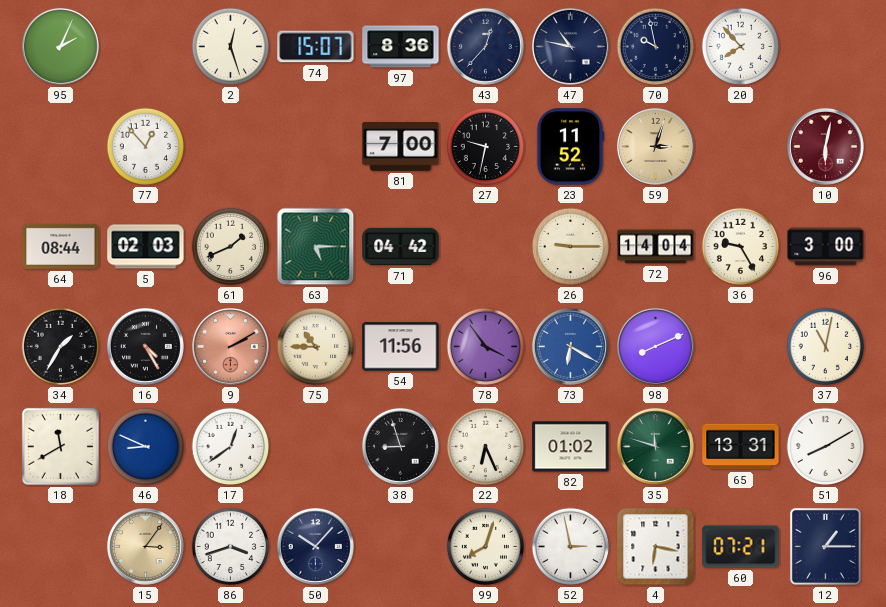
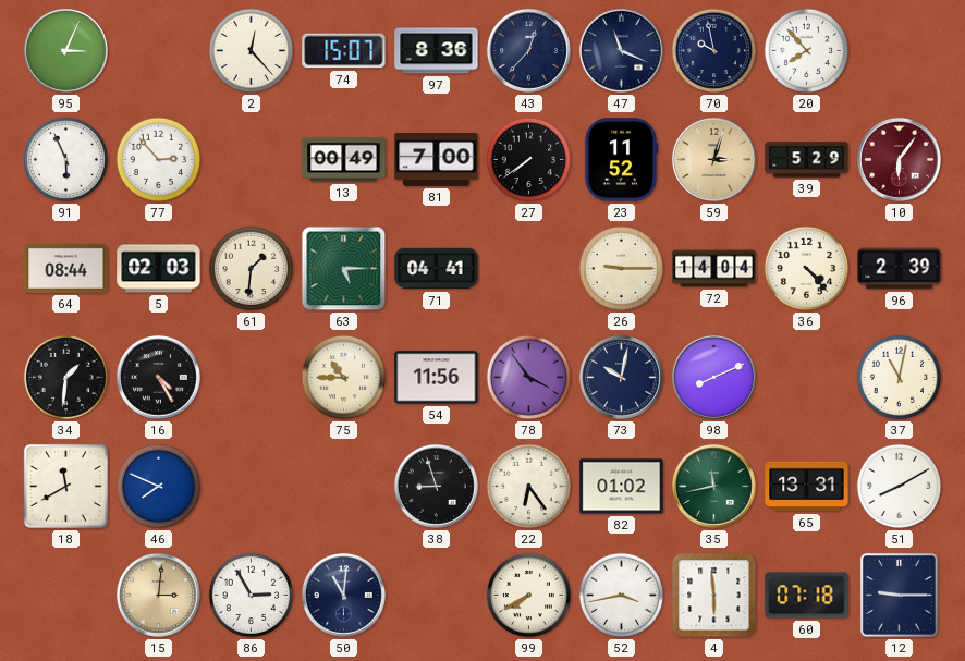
95: 2:04 -> 3:04
2: 12:27 -> 12:23
47: 10:47 -> 11:19
91: none -> 5:56
77: 12:53 -> 2:53
13: none -> 00:49
27: 9:32 -> 7:39
39: none -> 5:29
10: 6:02 -> 6:06
61: 1:41 -> 1:31
71: 04:42 -> 04:41
36: 9:25 -> 4:23
96: 3:00 -> 2:39
34: 1:35 -> 1:31
9: 2:10 -> none
73: 6:20 -> 10:02
73 dial: blue -> navy
46: 8:49 -> 7:49
17: 12:39 -> none
22: 6:26 -> 6:24
35: 11:48 -> 11:43
15: 3:06 -> 3:01
86: 3:42 -> 2:55
50: 10:07 -> 11:01
99: 8:03 -> 7:40
52: 2:58 -> 3:43
4: 6:17 -> 5:59
60: 07:21 -> 07:18
12: 1:15 -> 9:15
